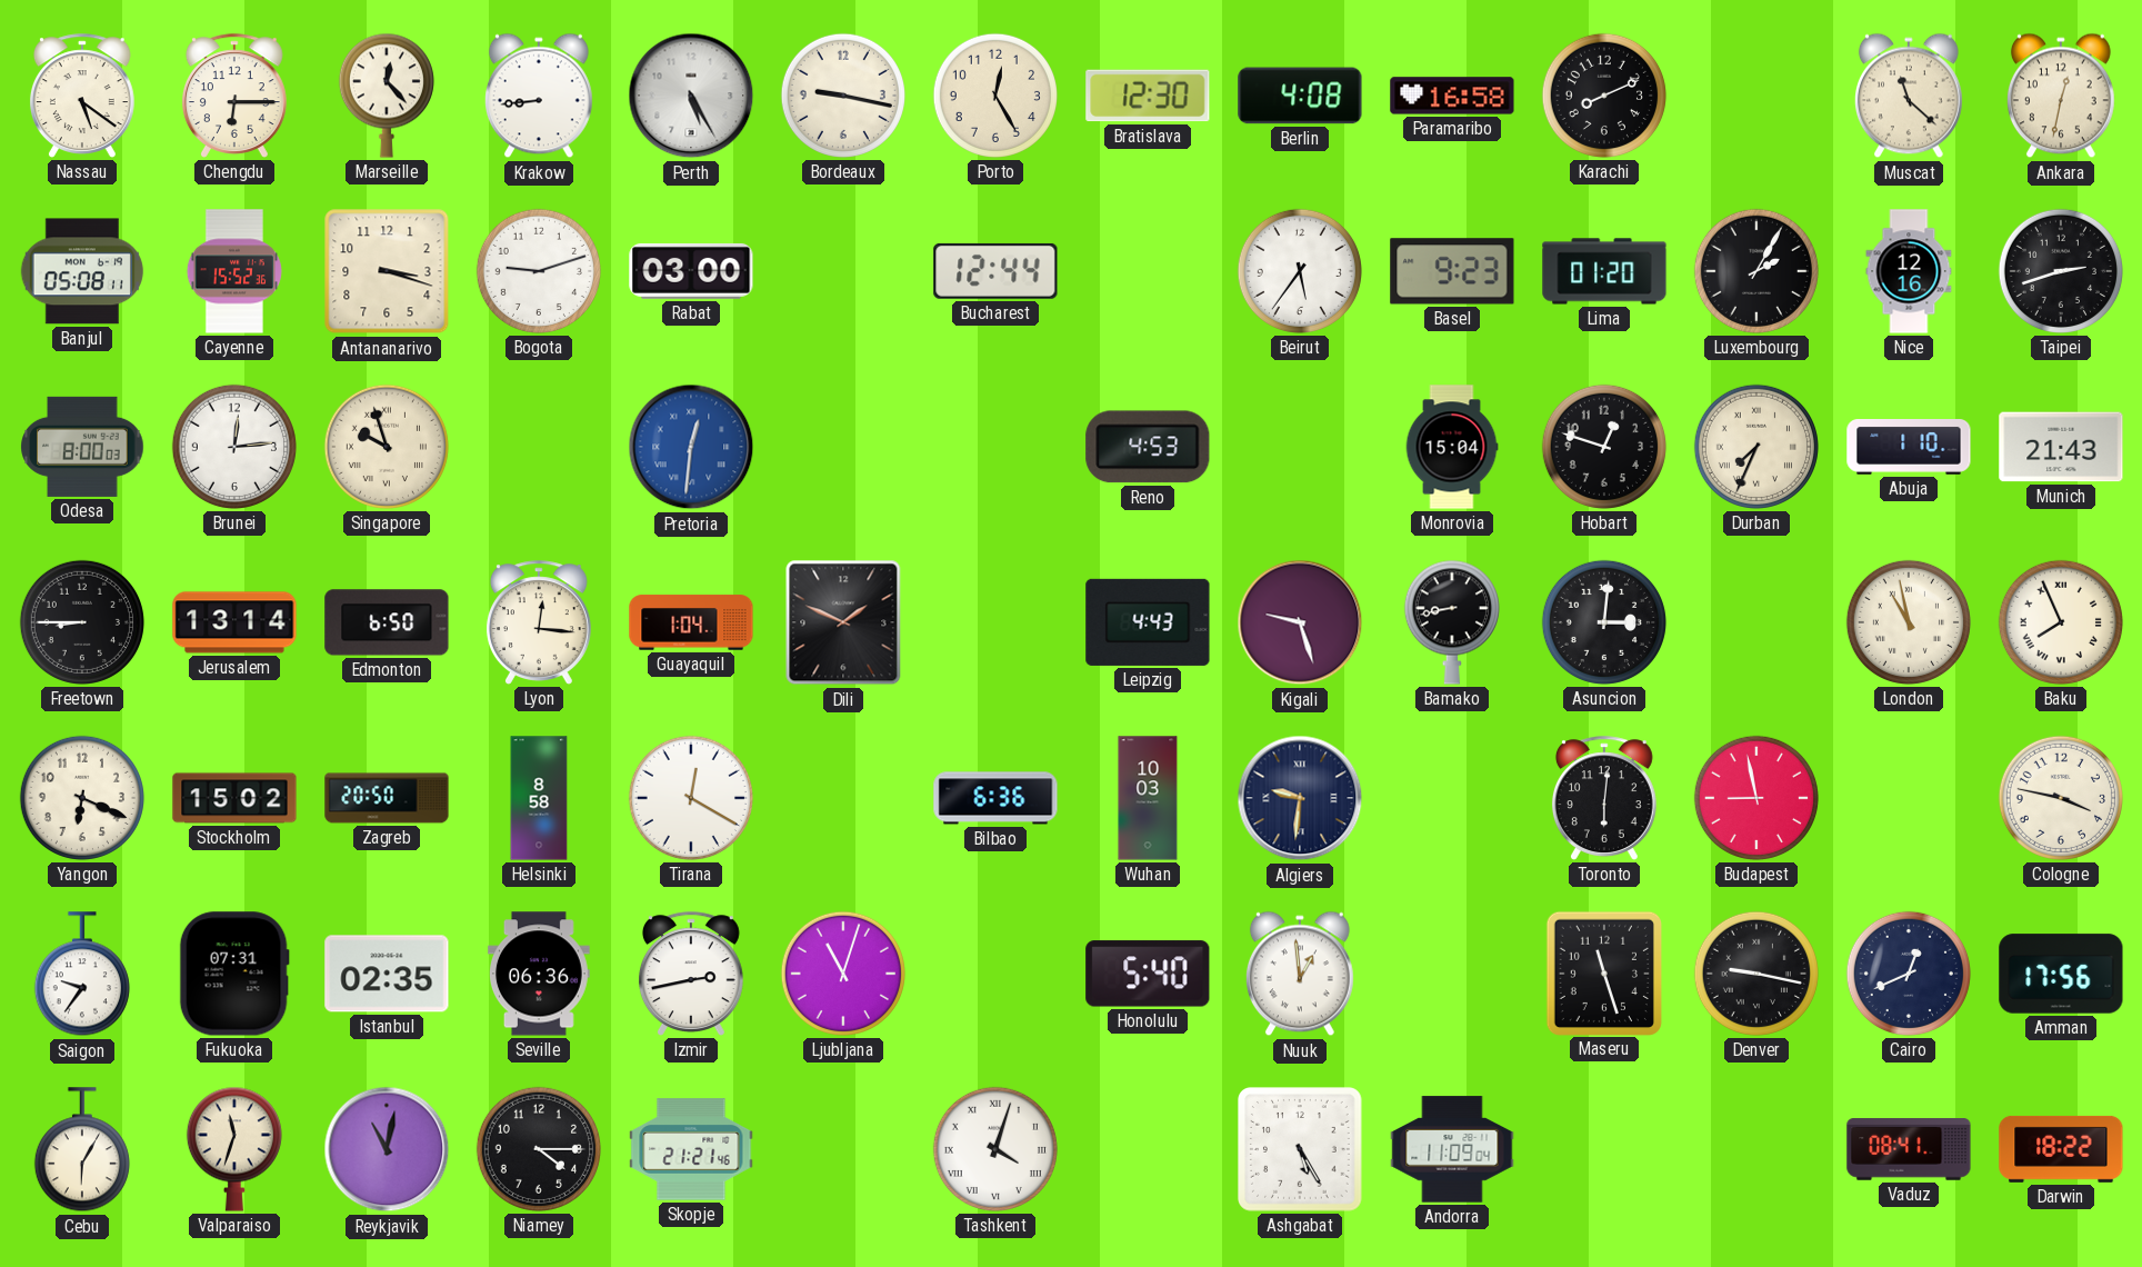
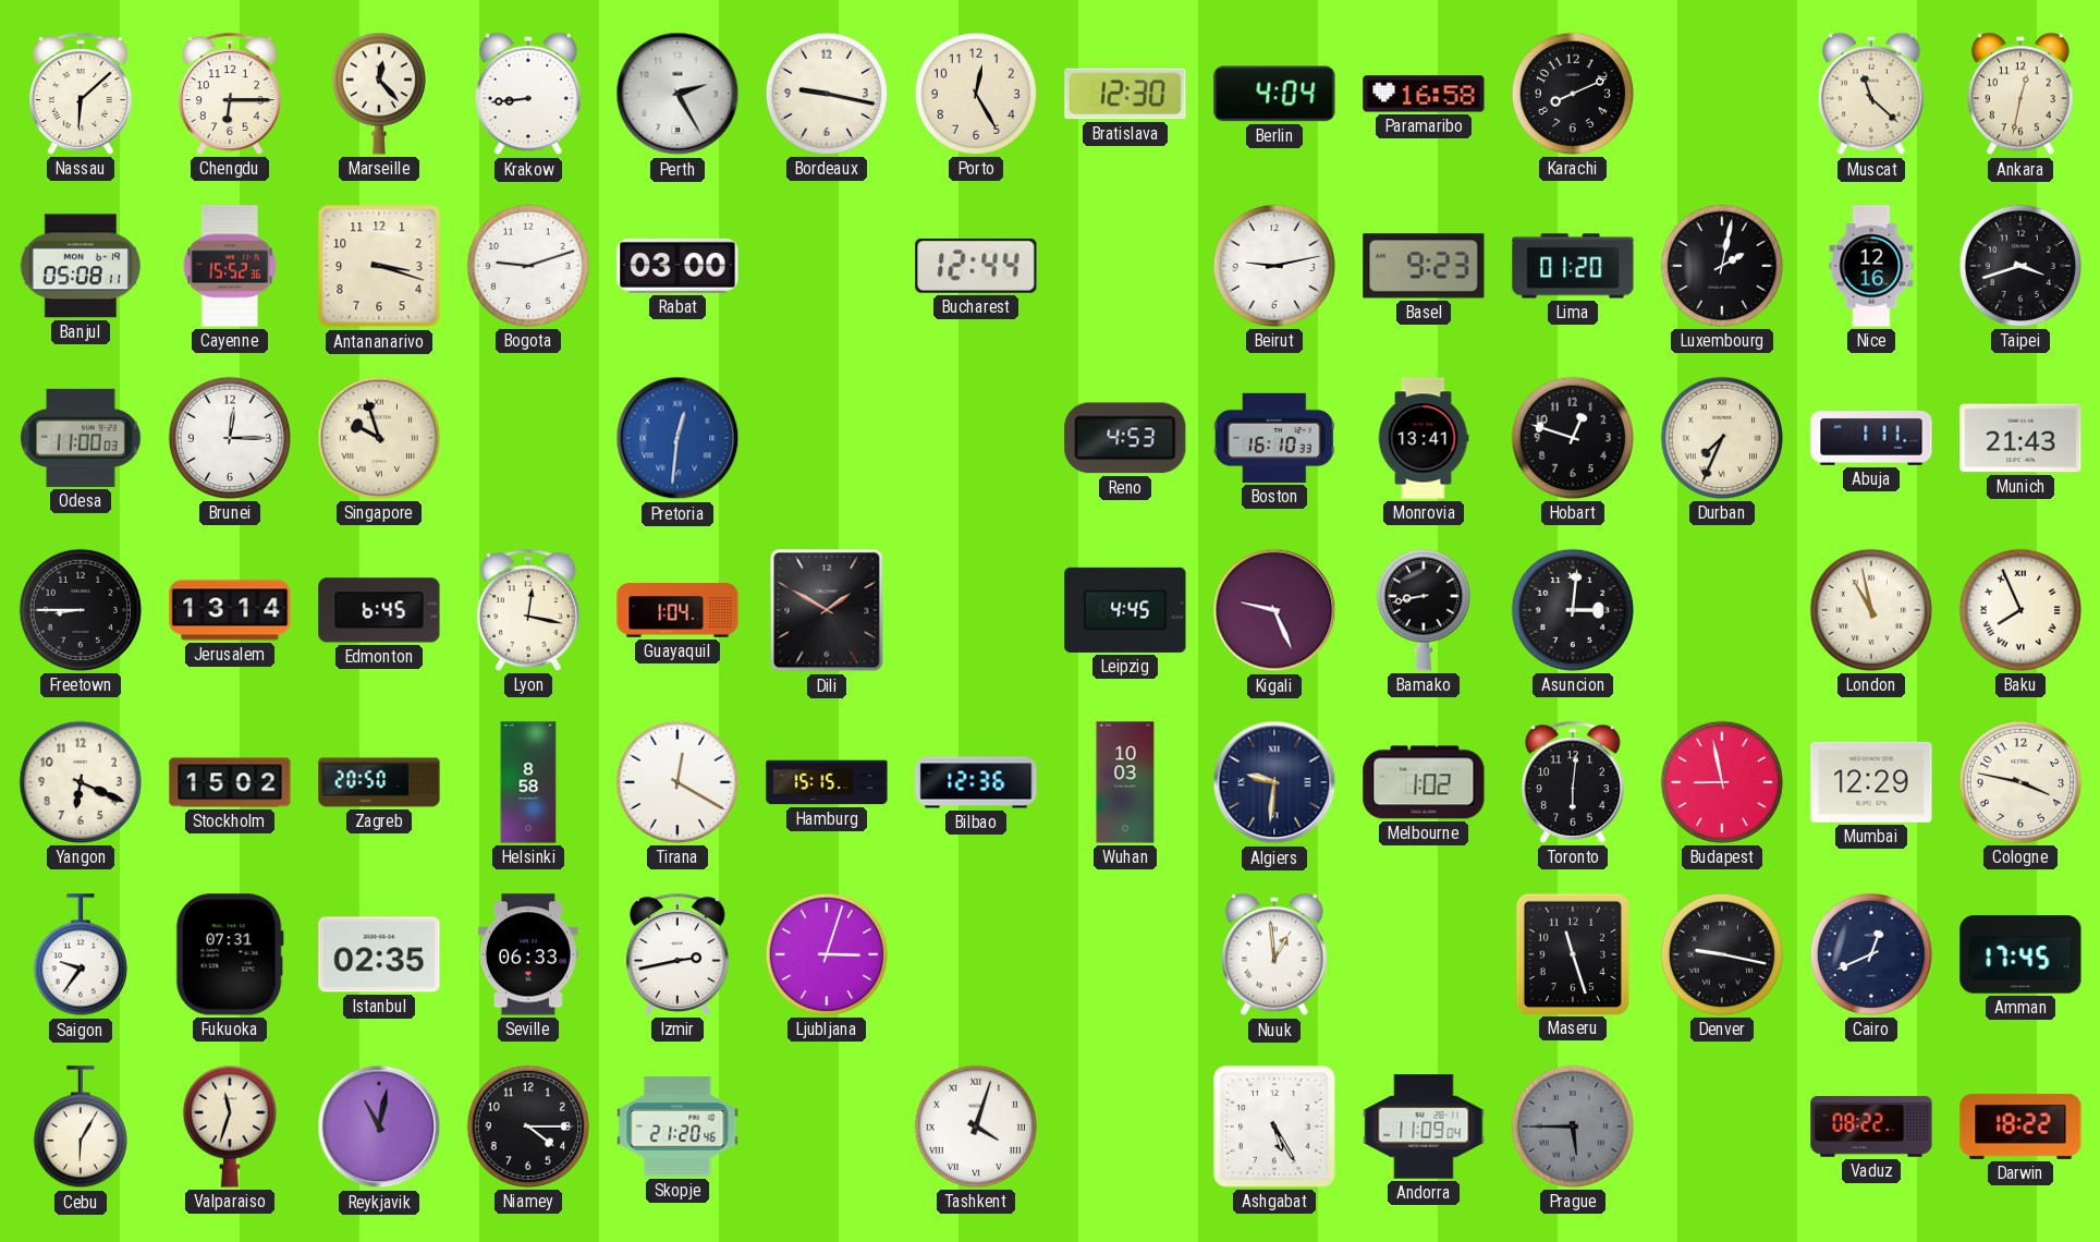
Nassau: 5:21 -> 6:08
Perth: 5:25 -> 2:25
Berlin: 4:08 -> 4:04
Beirut: 5:36 -> 9:13
Luxembourg: 2:05 -> 2:02
Taipei: 2:42 -> 3:42
Odesa: 8:00 -> 11:00
Brunei: 12:14 -> 12:15
Boston: none -> 16:10
Monrovia: 15:04 -> 13:41
Abuja: 1:10 -> 1:11
Edmonton: 6:50 -> 6:45
Lyon: 12:16 -> 12:17
Dili: 1:49 -> 1:50
Leipzig: 4:43 -> 4:45
Kigali: 9:27 -> 9:26
Hamburg: none -> 15:15
Bilbao: 6:36 -> 12:36
Melbourne: none -> 1:02
Mumbai: none -> 12:29
Seville: 06:36 -> 06:33
Ljubljana: 11:03 -> 3:03
Honolulu: 5:40 -> none
Amman: 17:56 -> 17:45
Skopje: 21:21 -> 21:20
Prague: none -> 5:45
Vaduz: 08:41 -> 08:22
